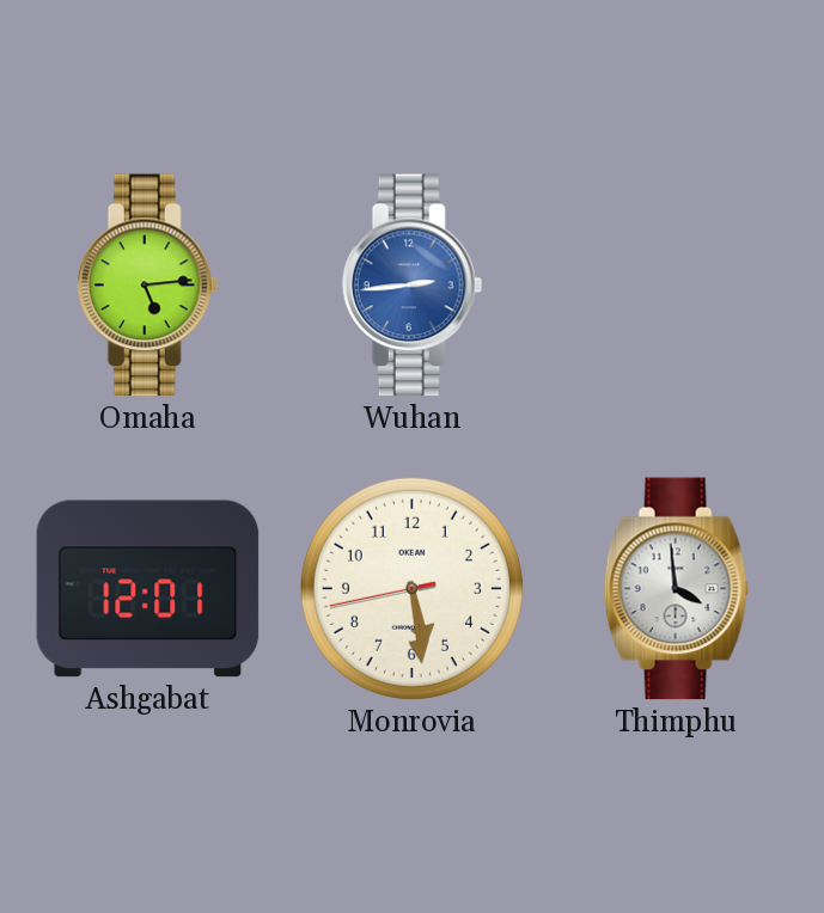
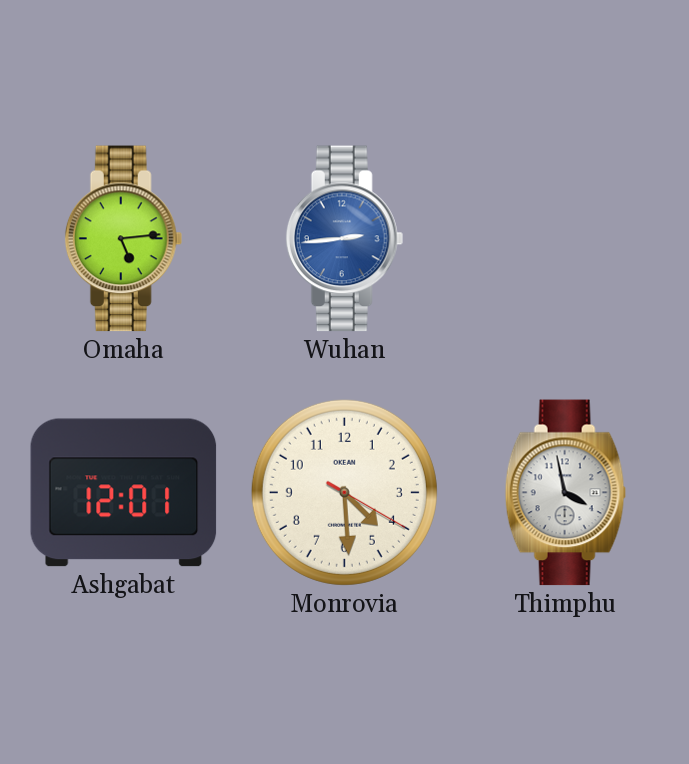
Monrovia: 5:28 -> 4:29
Thimphu: 3:59 -> 3:58
